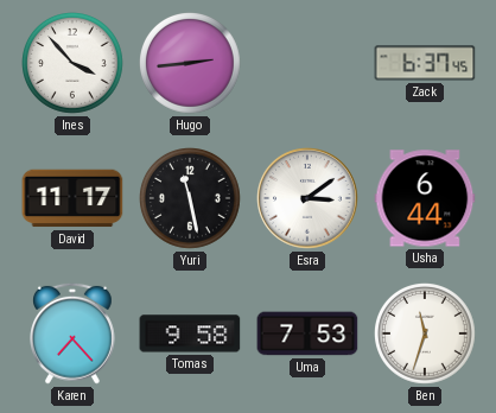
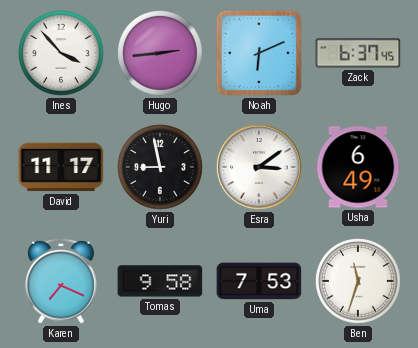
Noah: none -> 6:11
Yuri: 11:28 -> 8:58
Usha: 6:44 -> 6:49
Karen: 7:23 -> 7:19
